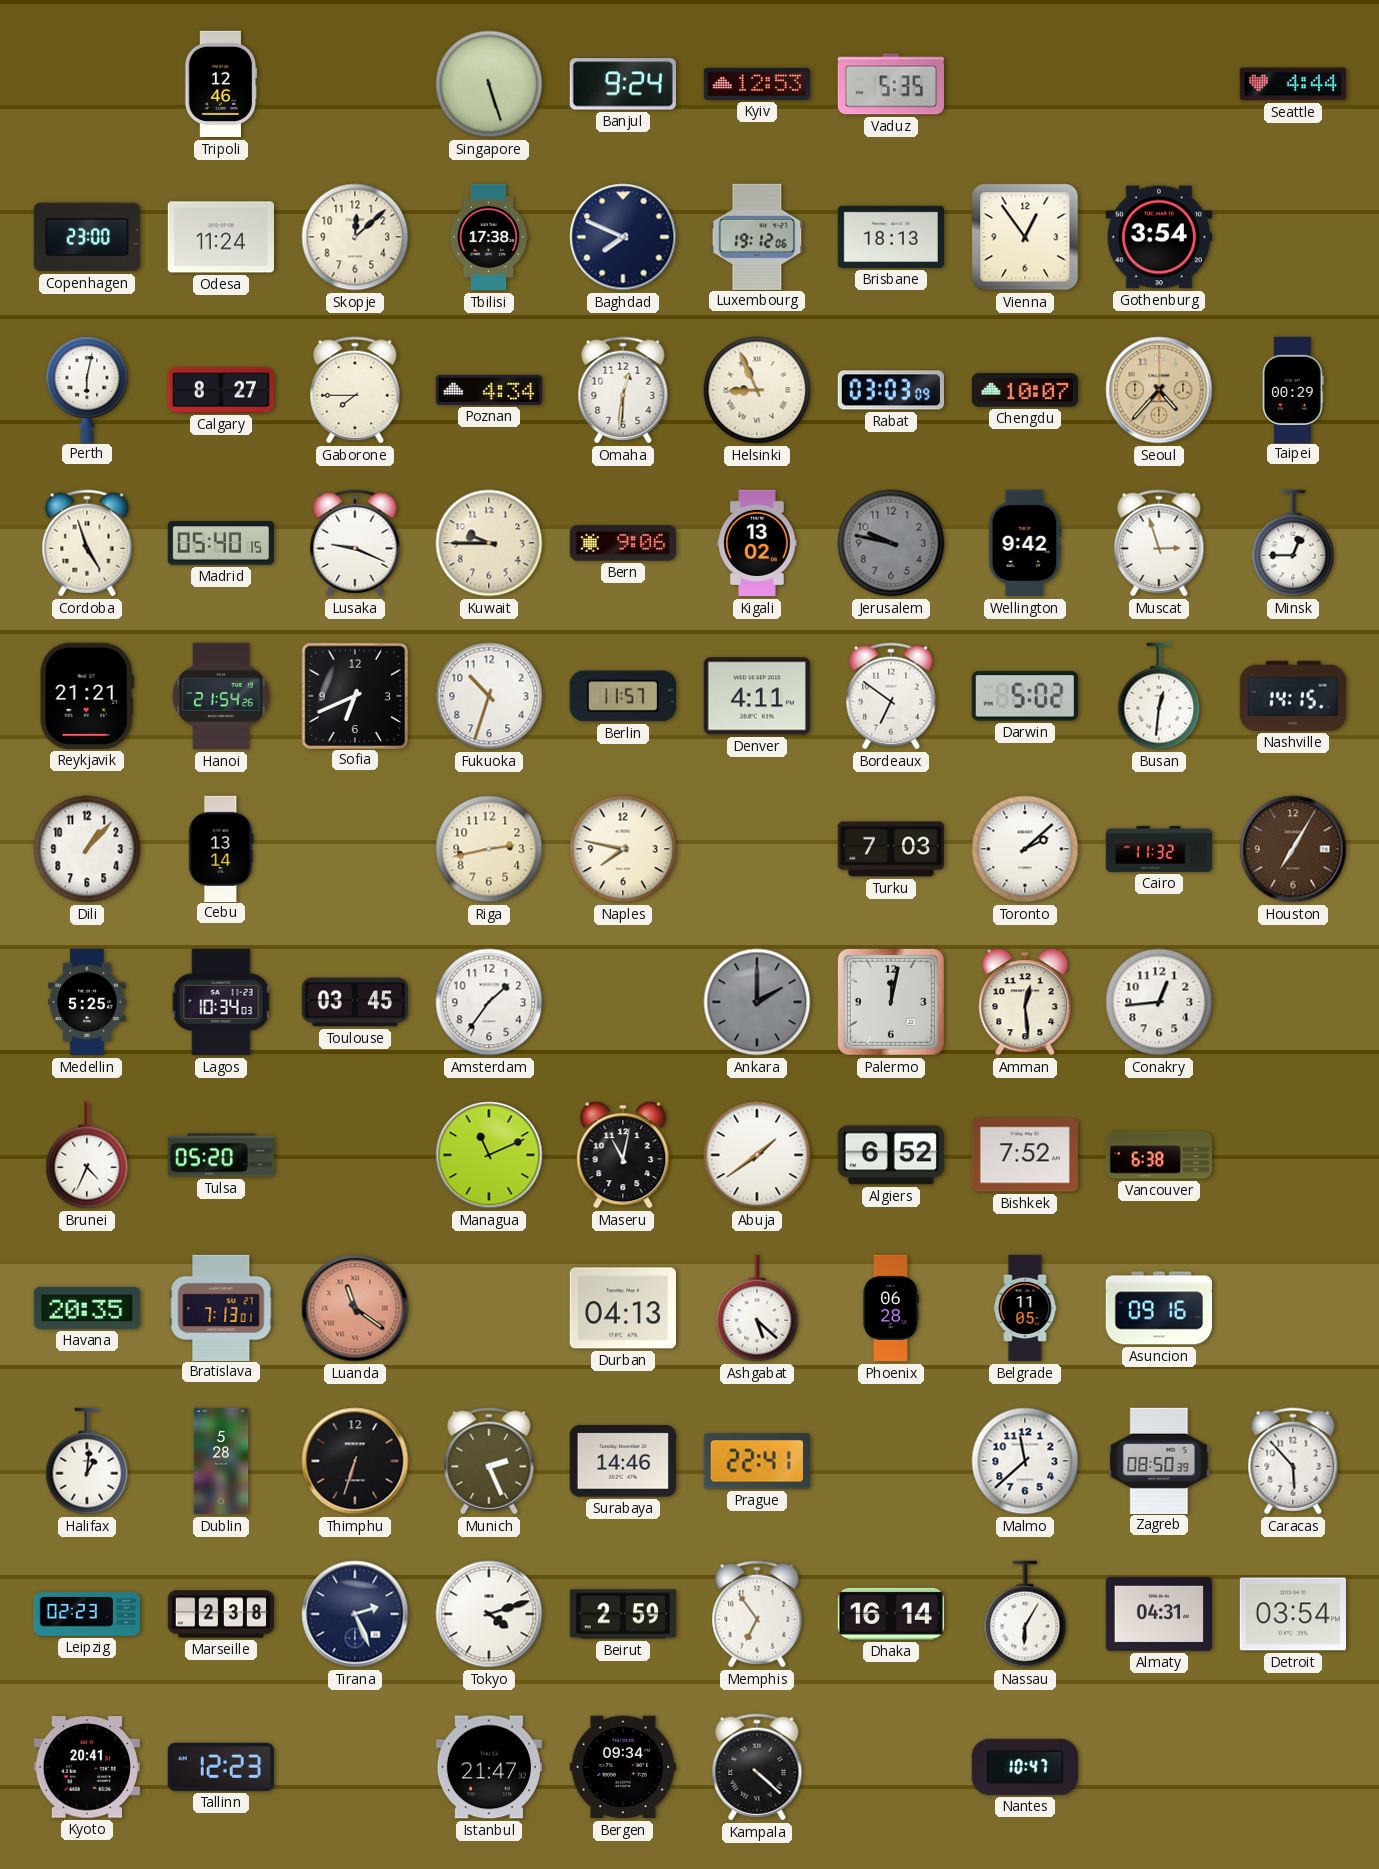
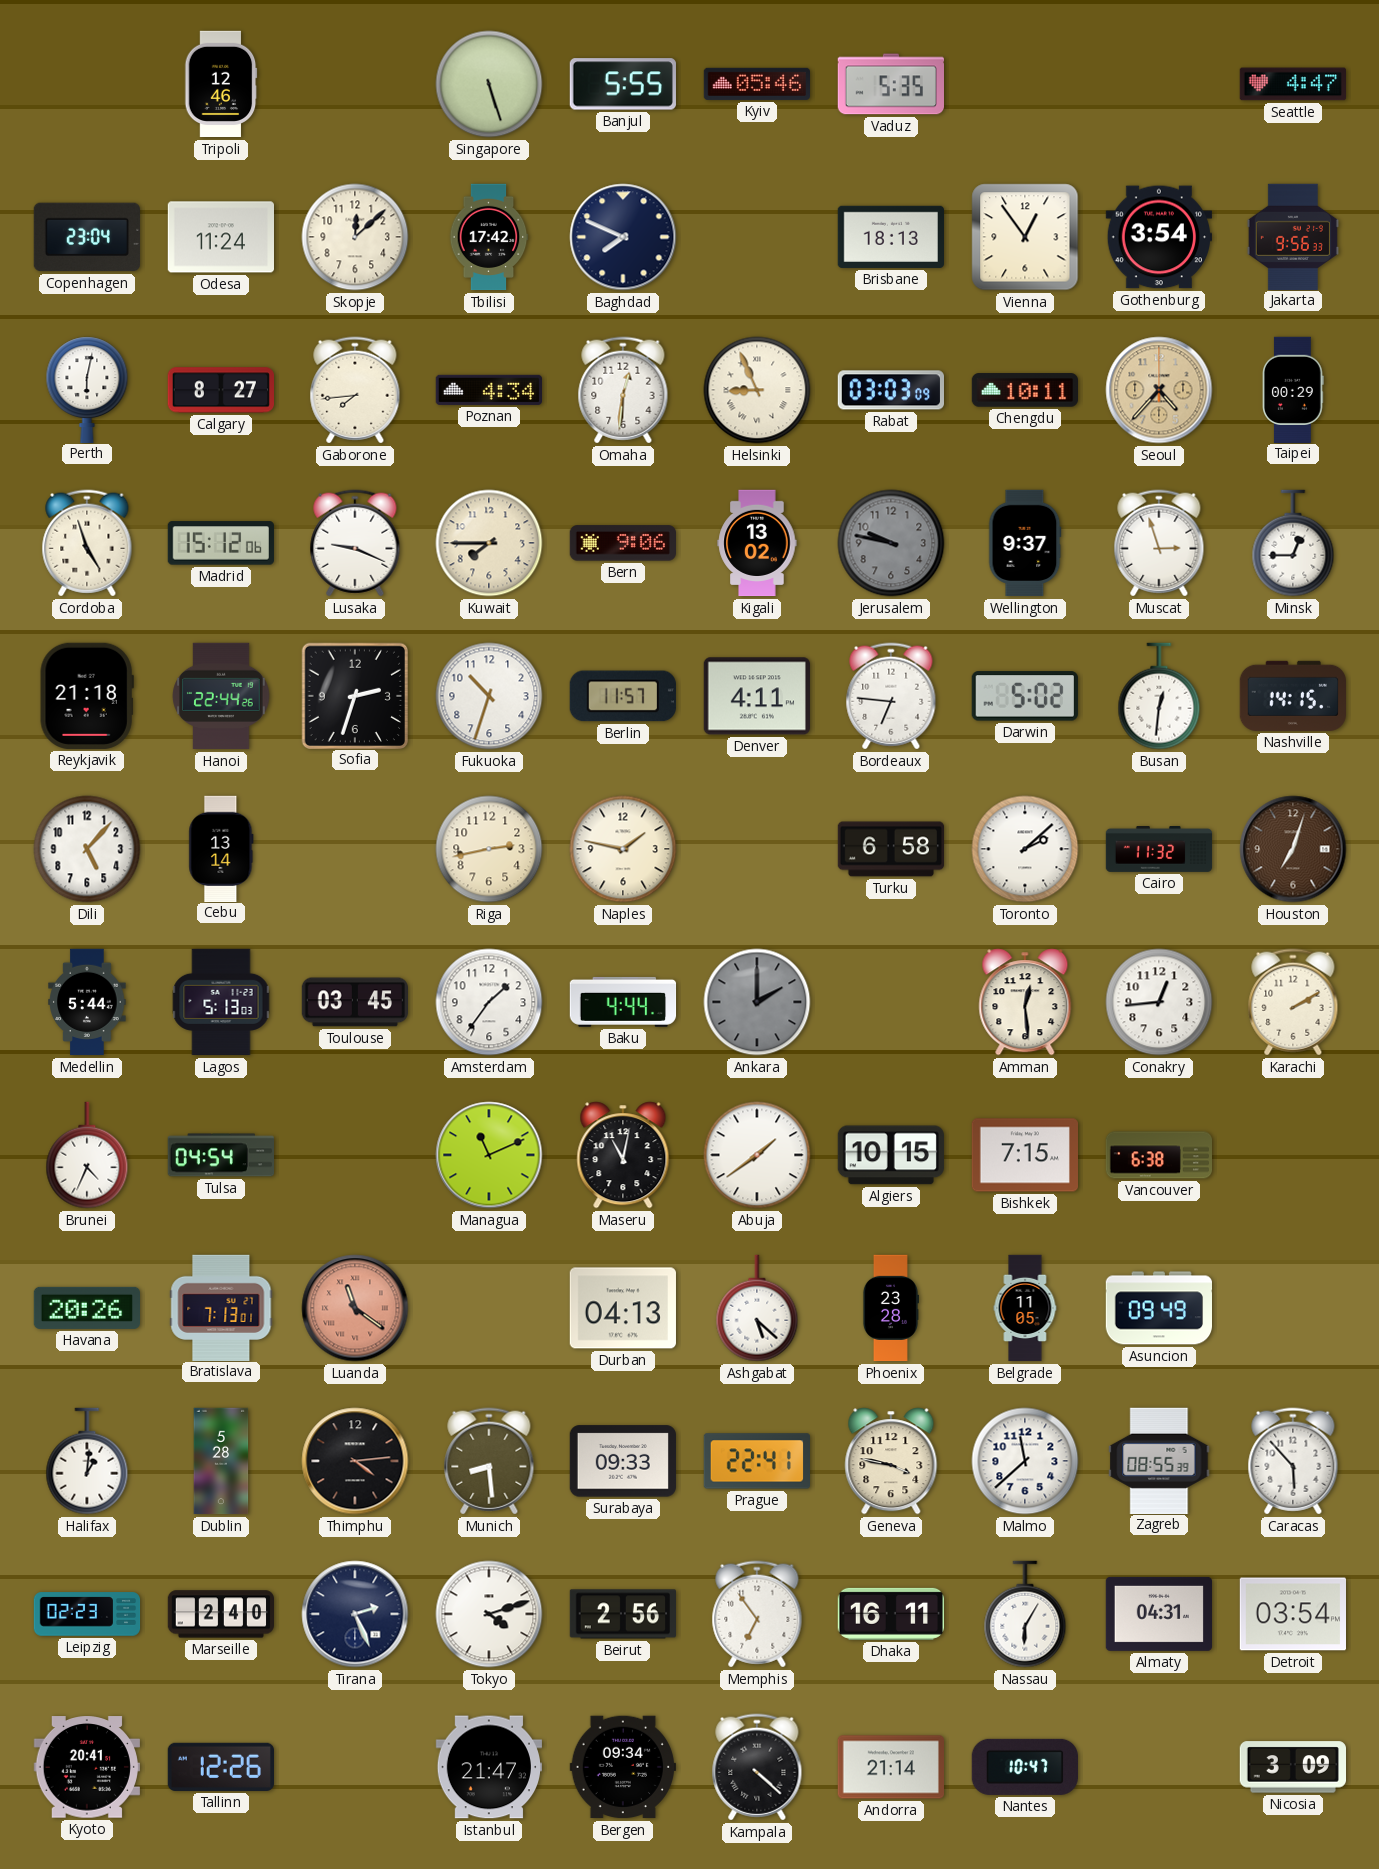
Banjul: 9:24 -> 5:55
Kyiv: 12:53 -> 05:46
Seattle: 4:44 -> 4:47
Copenhagen: 23:00 -> 23:04
Tbilisi: 17:38 -> 17:42
Luxembourg: 19:12 -> none
Jakarta: none -> 9:56
Gaborone: 7:45 -> 7:44
Chengdu: 10:07 -> 10:11
Madrid: 05:40 -> 15:12
Kuwait: 9:45 -> 7:45
Wellington: 9:42 -> 9:37
Reykjavik: 21:21 -> 21:18
Hanoi: 21:54 -> 22:44
Sofia: 6:41 -> 2:33
Bordeaux: 6:51 -> 6:46
Dili: 1:07 -> 5:07
Naples: 7:47 -> 1:47
Turku: 7:03 -> 6:58
Houston: 7:05 -> 7:03
Medellin: 5:25 -> 5:44
Lagos: 10:34 -> 5:13
Baku: none -> 4:44
Palermo: 12:02 -> none
Karachi: none -> 2:10
Tulsa: 05:20 -> 04:54
Algiers: 6:52 -> 10:15
Bishkek: 7:52 -> 7:15
Havana: 20:35 -> 20:26
Phoenix: 06:28 -> 23:28
Asuncion: 09:16 -> 09:49
Thimphu: 6:33 -> 4:14
Munich: 2:26 -> 8:29
Surabaya: 14:46 -> 09:33
Geneva: none -> 3:47
Zagreb: 08:50 -> 08:55
Marseille: 2:38 -> 2:40
Beirut: 2:59 -> 2:56
Dhaka: 16:14 -> 16:11
Tallinn: 12:23 -> 12:26
Andorra: none -> 21:14
Nicosia: none -> 3:09
